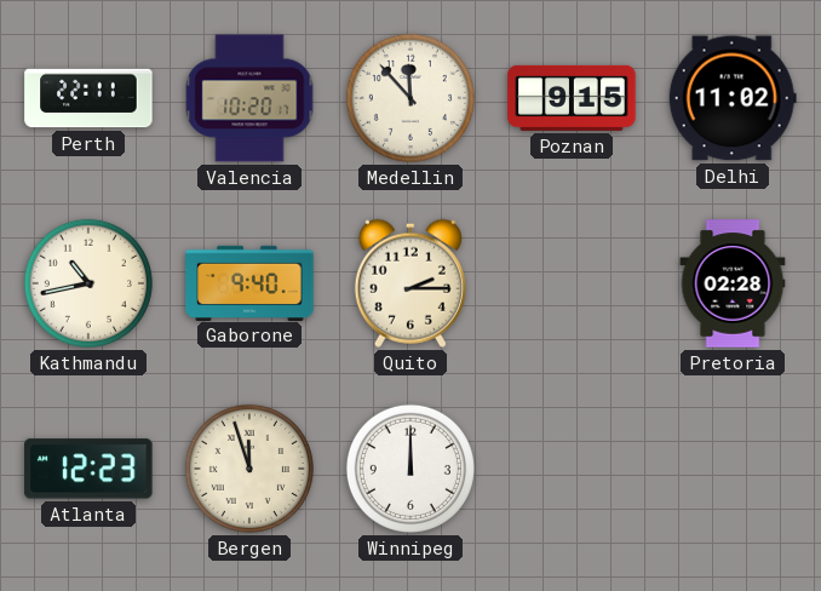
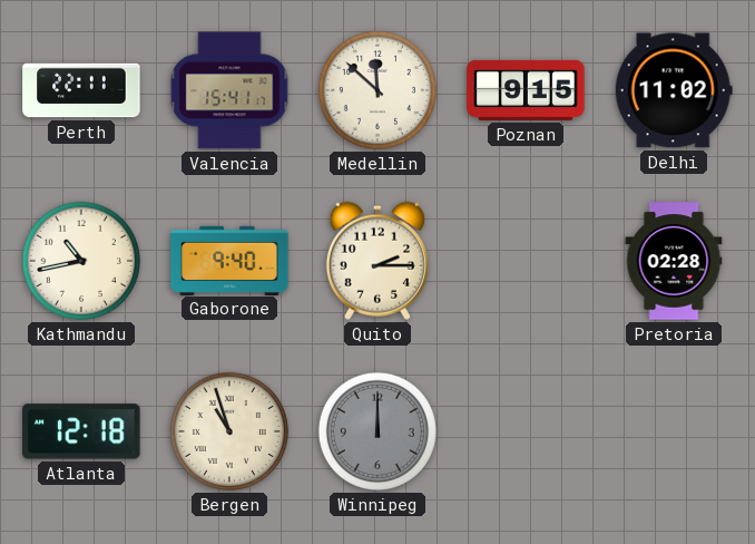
Valencia: 10:20 -> 15:41
Medellin: 11:53 -> 11:52
Atlanta: 12:23 -> 12:18
Bergen: 11:57 -> 10:57
Winnipeg dial: white -> grey
